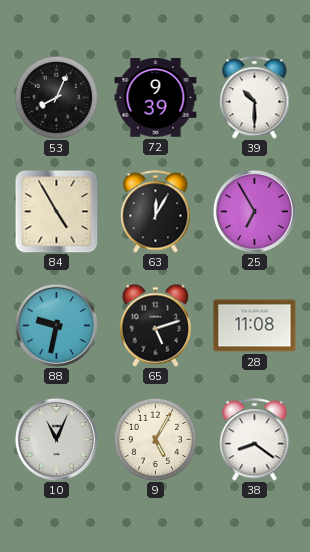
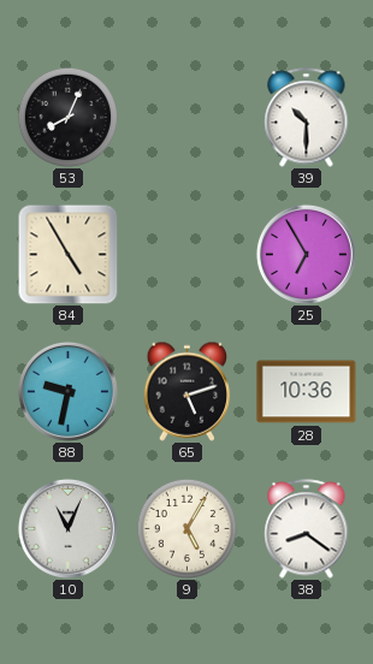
72: 9:39 -> none
63: 12:05 -> none
28: 11:08 -> 10:36
